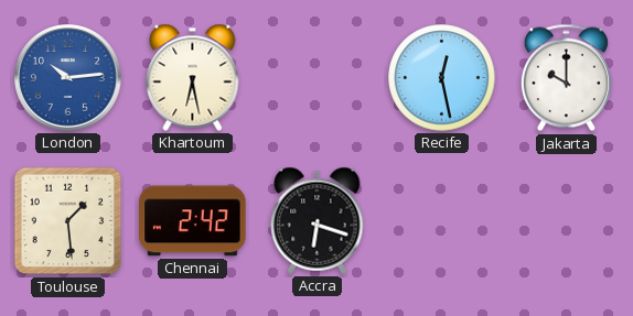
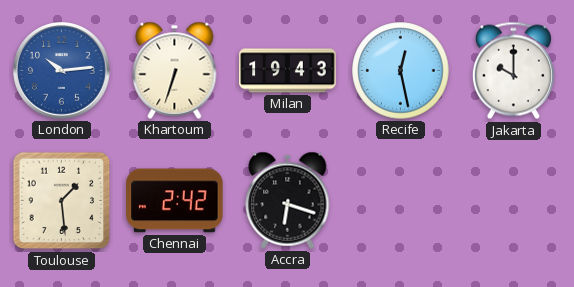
Khartoum: 6:28 -> 6:33
Milan: none -> 19:43
